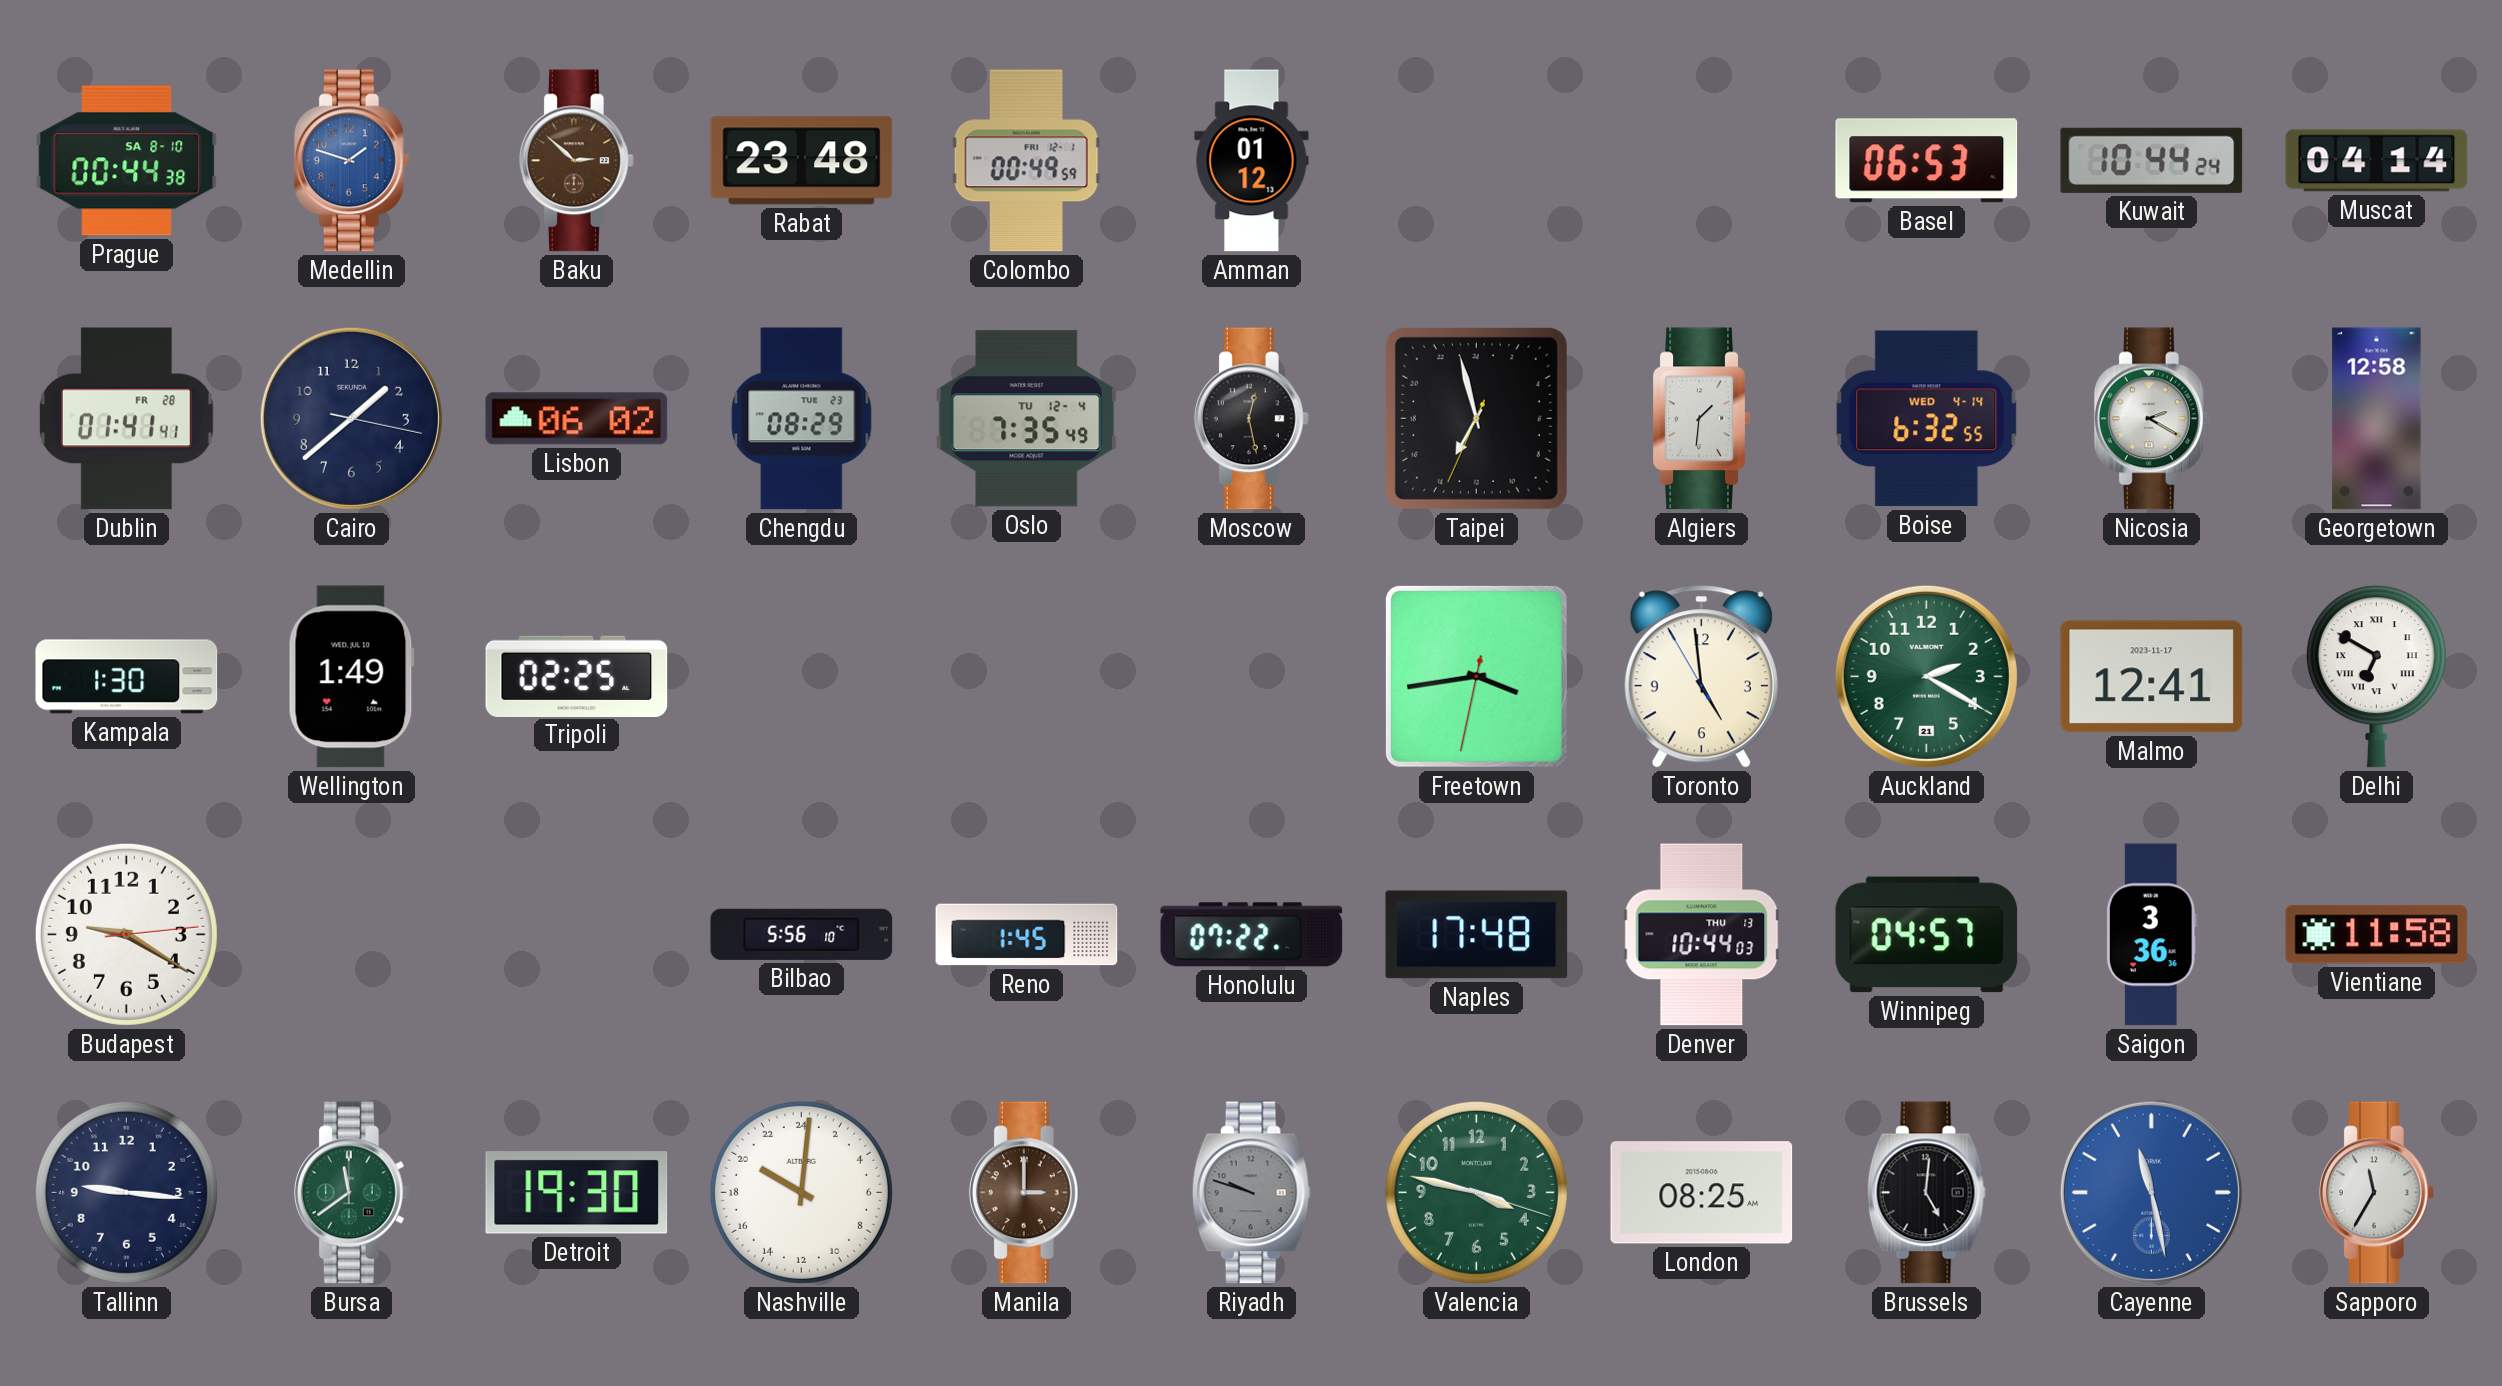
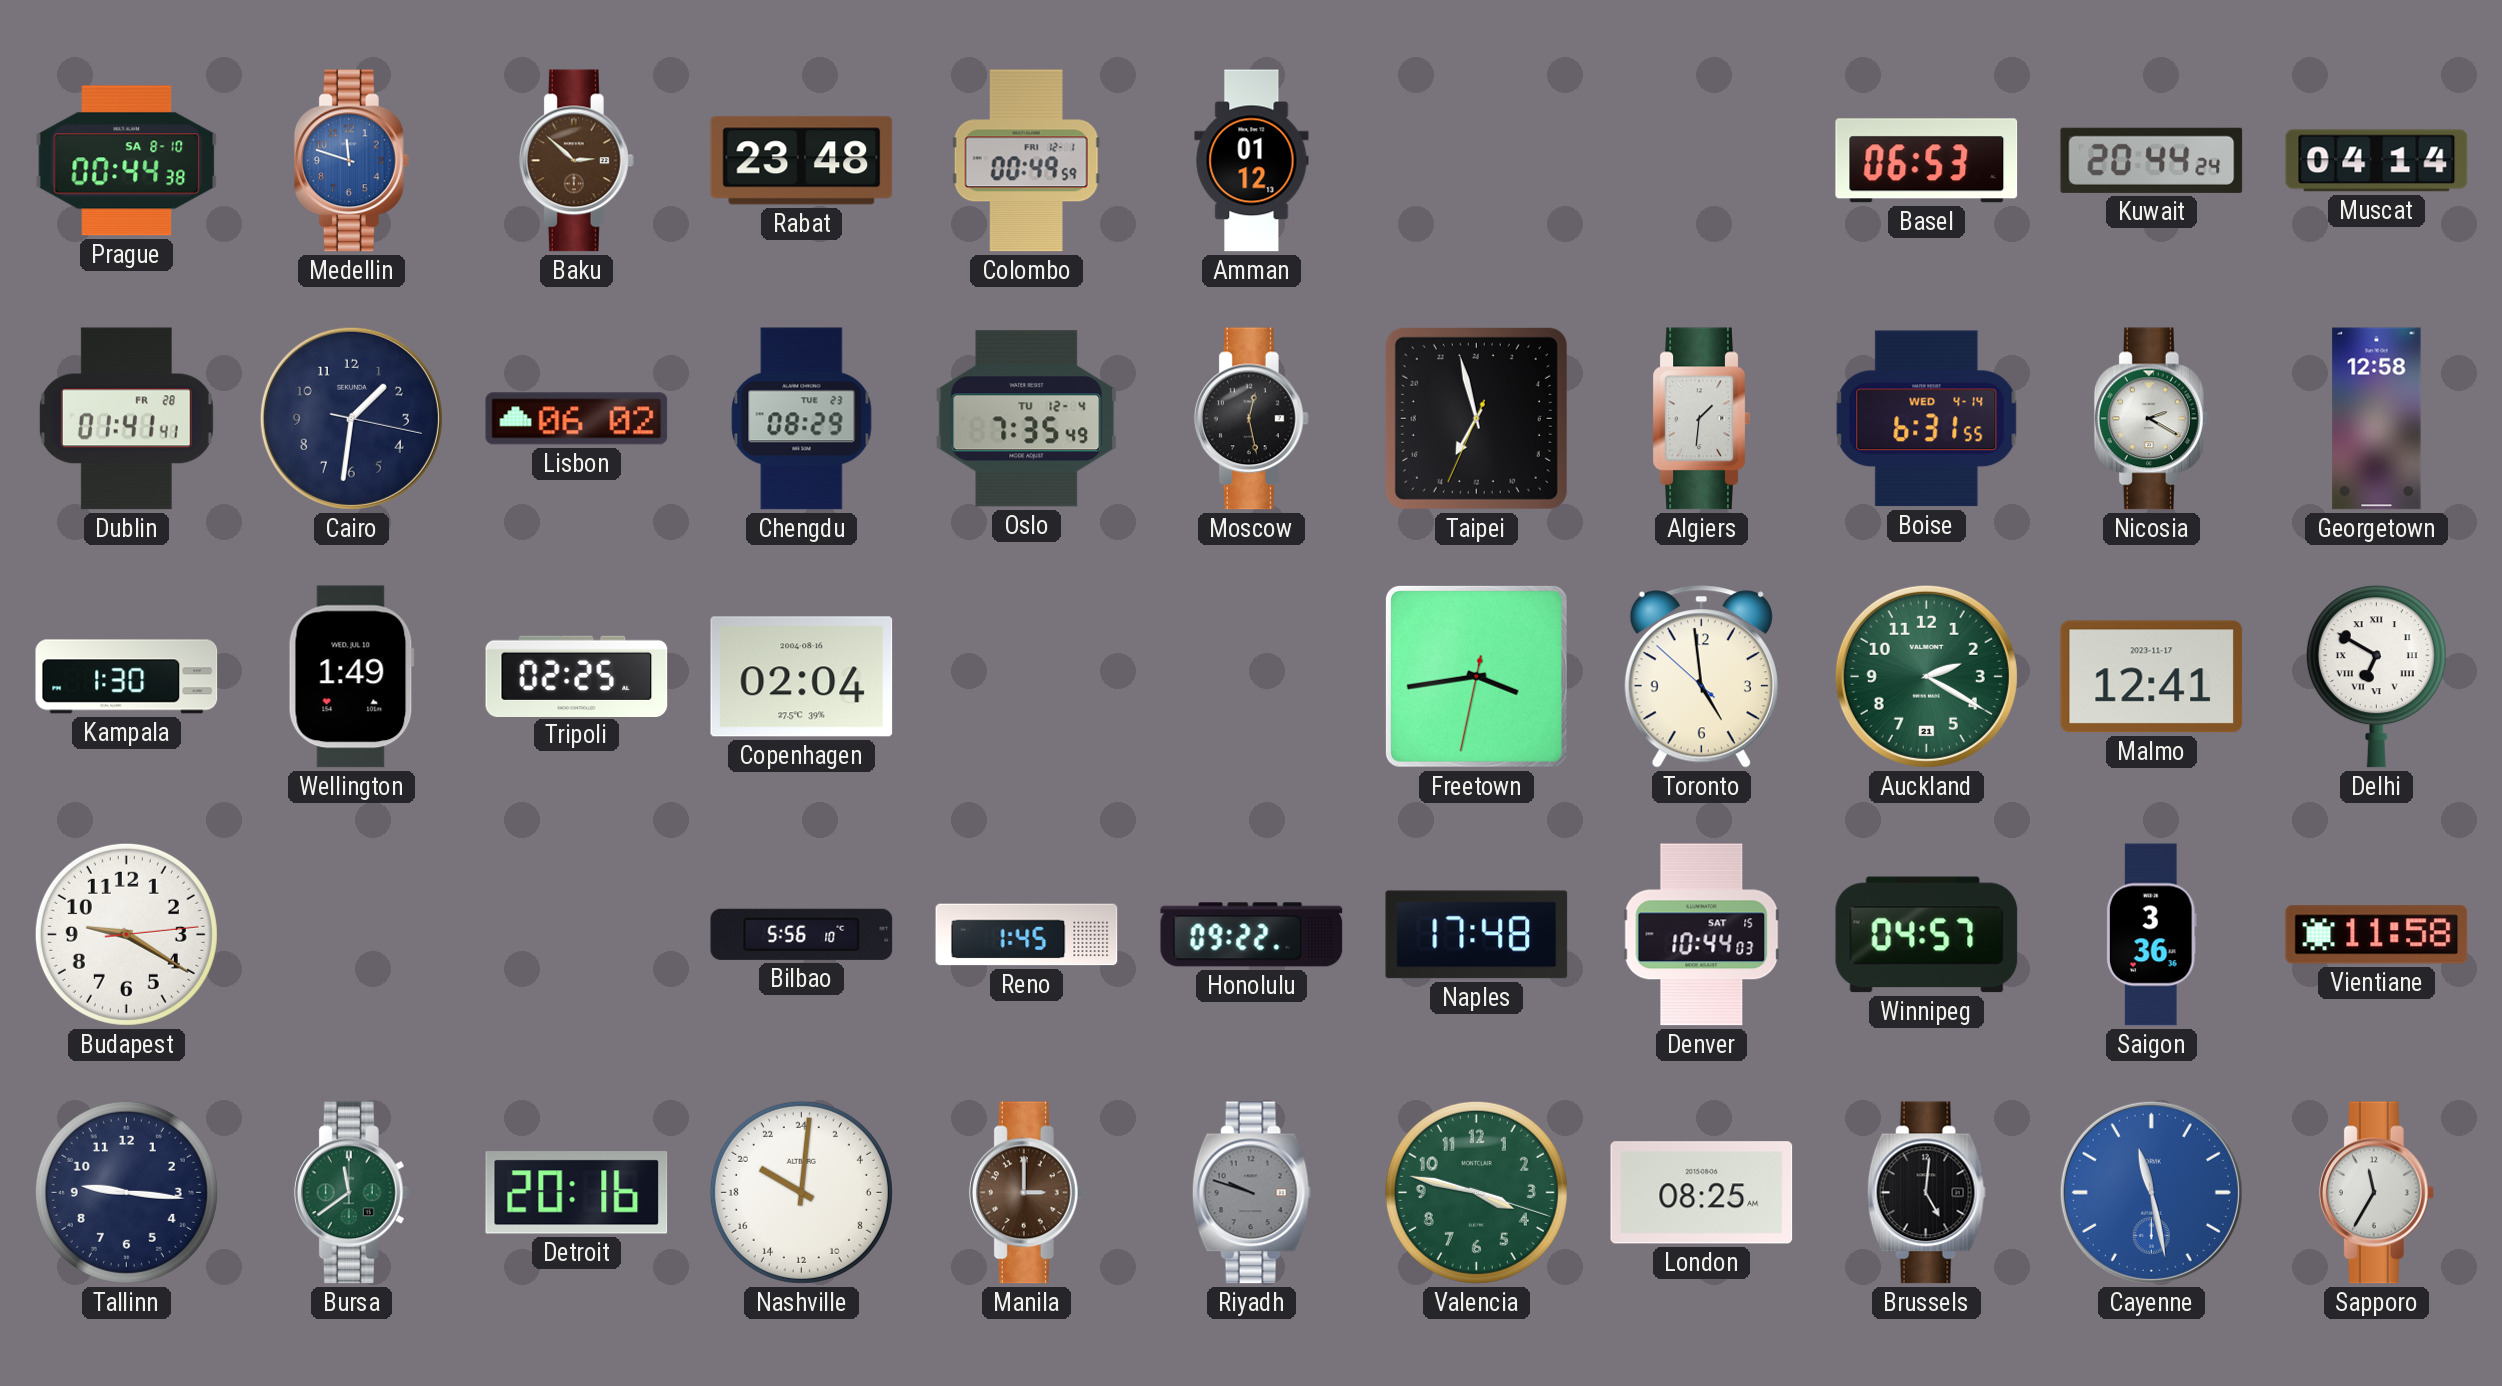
Medellin: 1:48 -> 11:48
Kuwait: 10:44 -> 20:44
Cairo: 1:38 -> 1:31
Boise: 6:32 -> 6:31
Copenhagen: none -> 02:04
Toronto: 4:58:55 -> 4:58:52
Honolulu: 07:22 -> 09:22
Denver date: THU 13 -> SAT 15
Detroit: 19:30 -> 20:16
